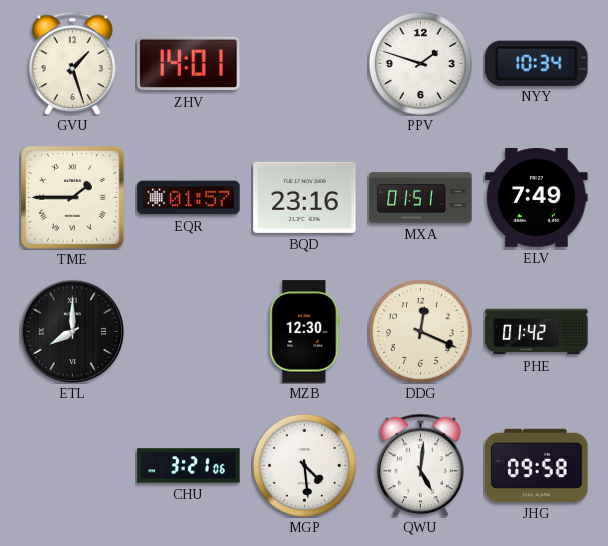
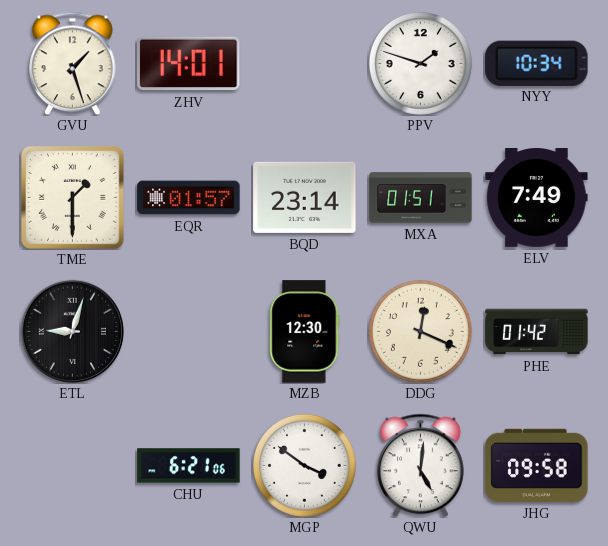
TME: 1:45 -> 1:30
BQD: 23:16 -> 23:14
ETL: 8:00 -> 9:03
CHU: 3:21 -> 6:21
MGP: 4:29 -> 3:51
